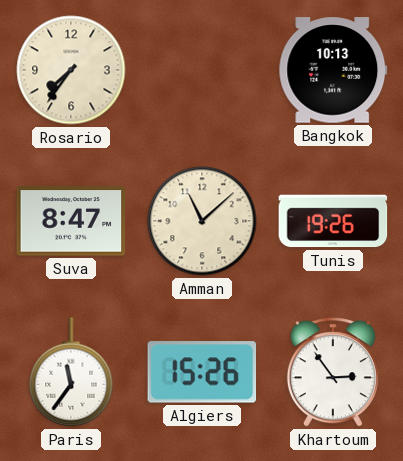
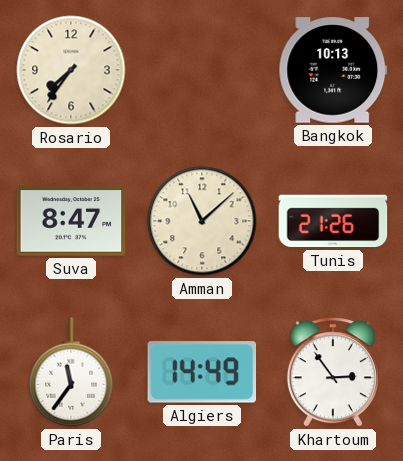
Tunis: 19:26 -> 21:26
Algiers: 15:26 -> 14:49
